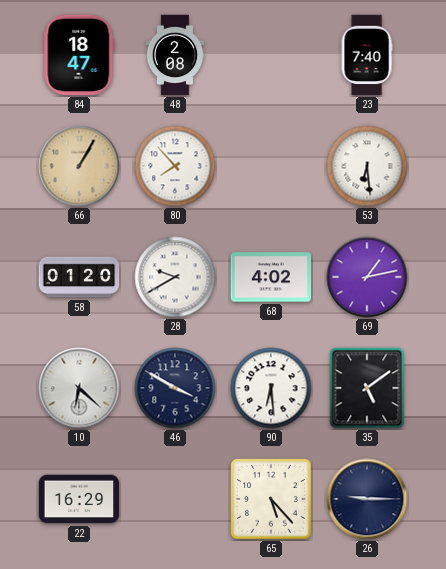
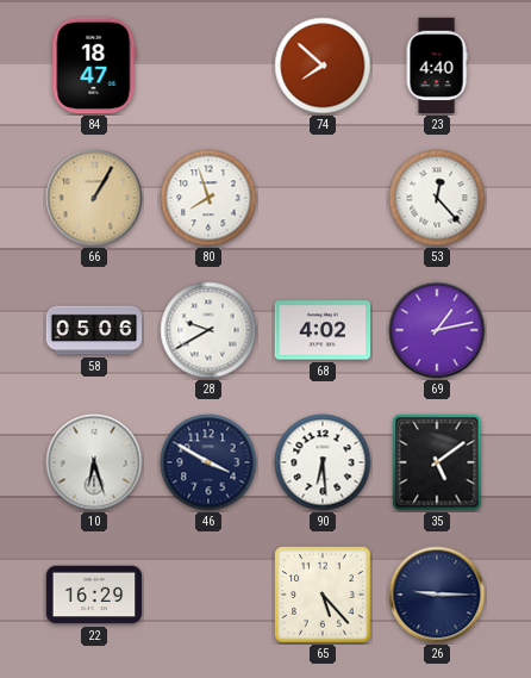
48: 2:08 -> none
74: none -> 7:52
23: 7:40 -> 4:40
80: 7:53 -> 7:57
53: 6:29 -> 12:23
58: 01:20 -> 05:06
10: 6:22 -> 6:27
